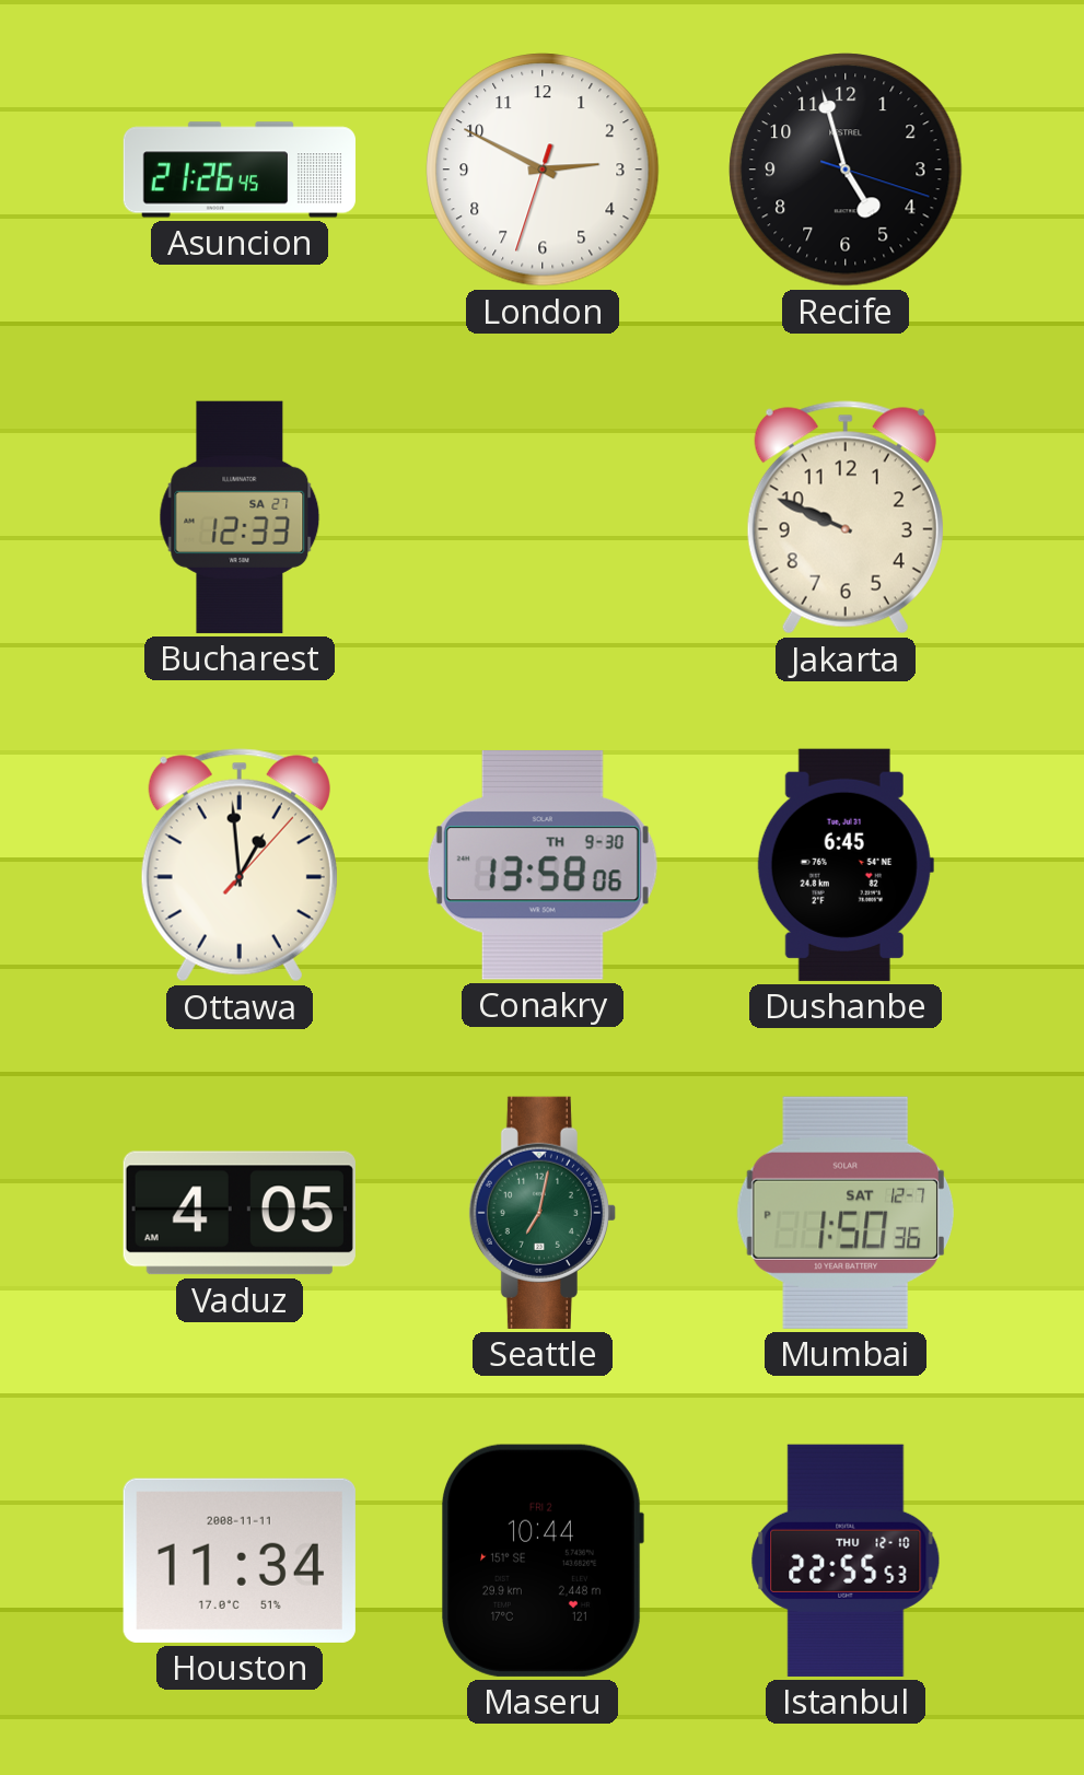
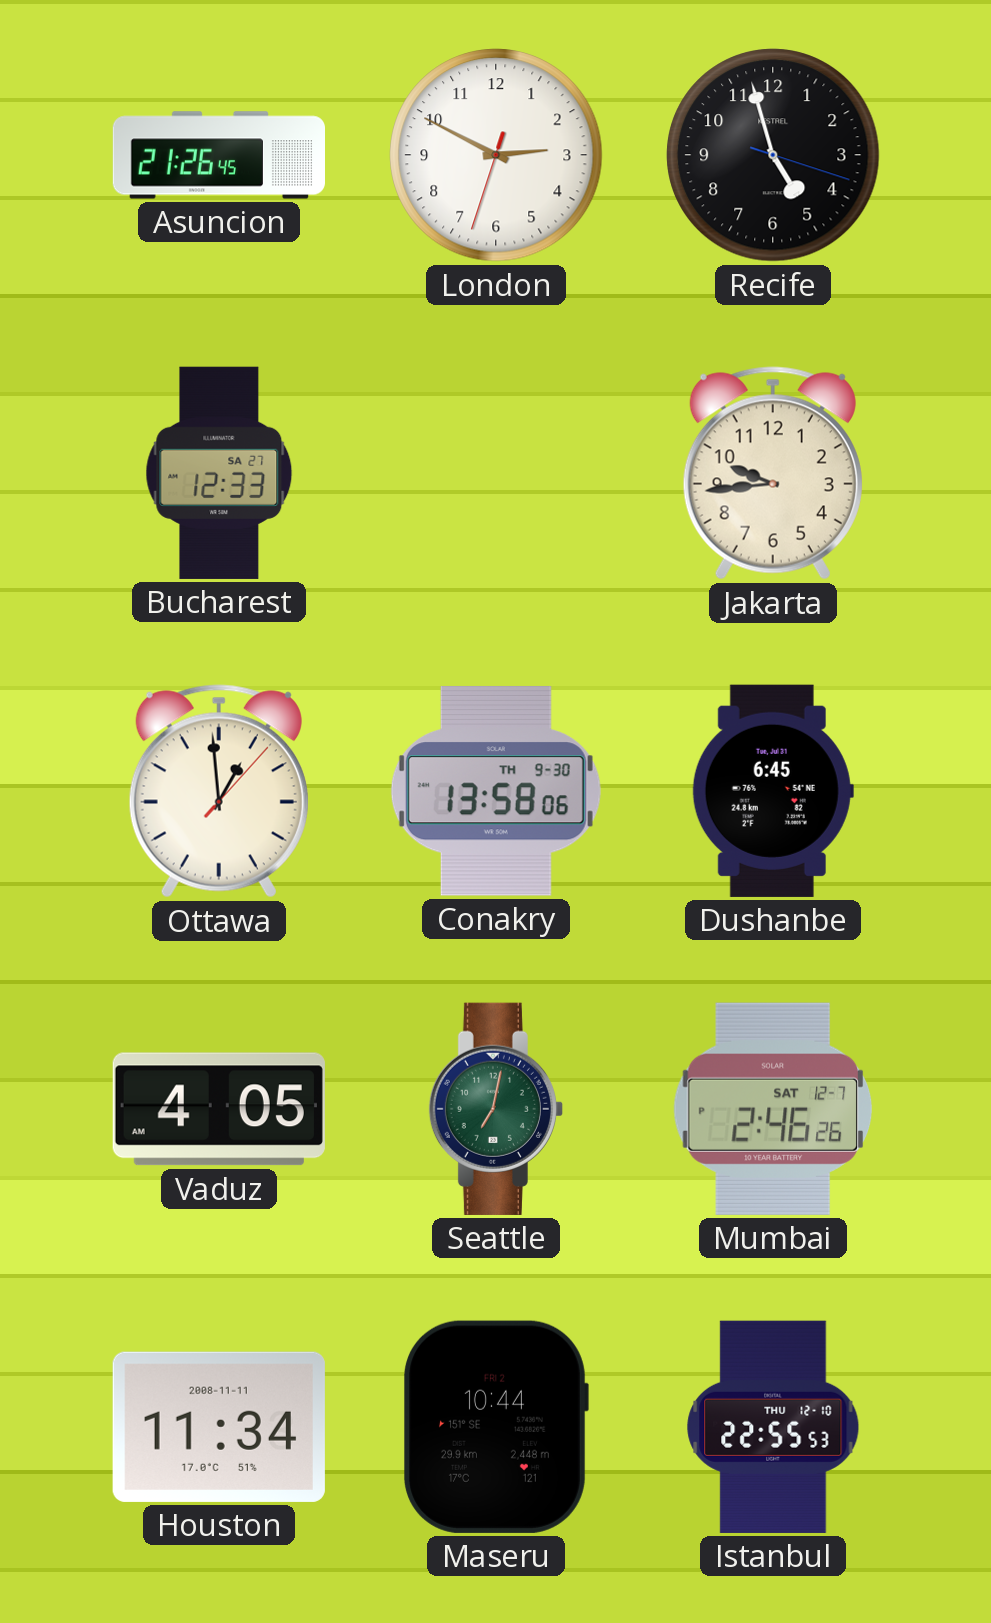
Jakarta: 9:49 -> 9:44
Mumbai: 1:50 -> 2:46
